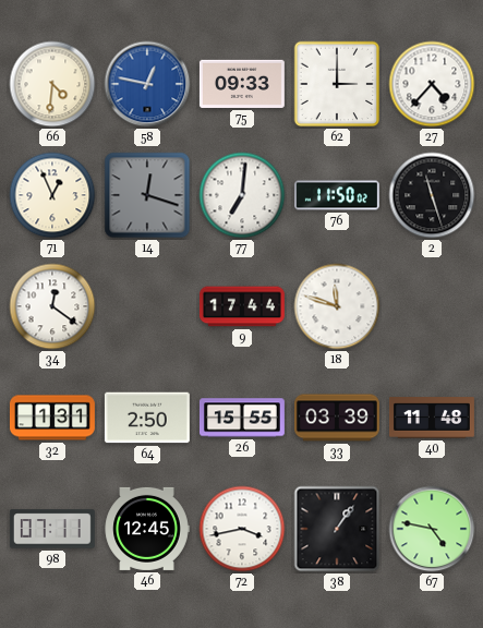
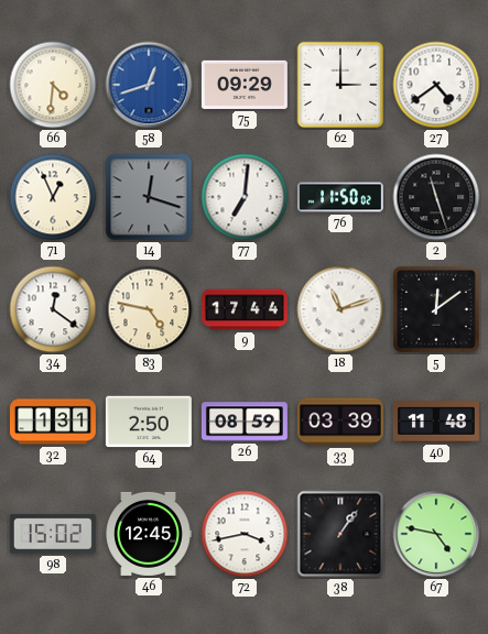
58: 12:47 -> 12:42
75: 09:33 -> 09:29
27: 4:37 -> 4:39
83: none -> 4:47
18: 11:48 -> 11:12
5: none -> 12:09
26: 15:55 -> 08:59
98: 07:11 -> 15:02
